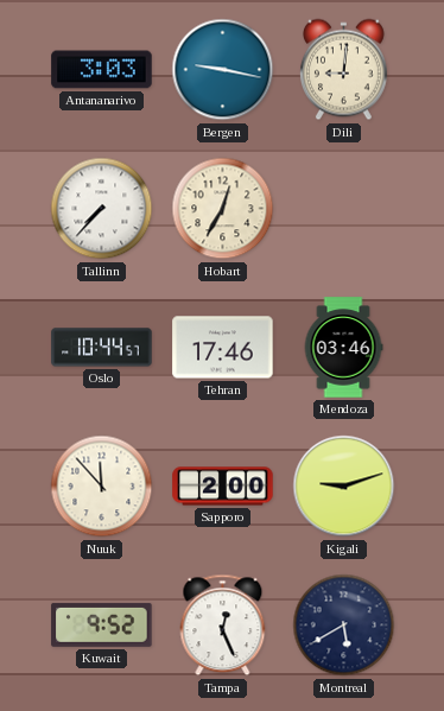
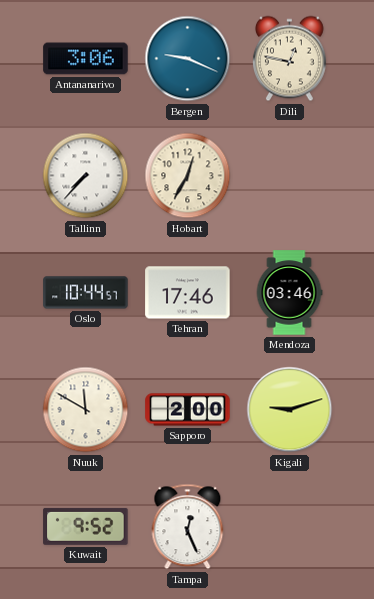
Antananarivo: 3:03 -> 3:06
Bergen: 9:17 -> 9:19
Dili: 9:01 -> 12:47
Nuuk: 11:53 -> 11:50
Montreal: 5:40 -> none
